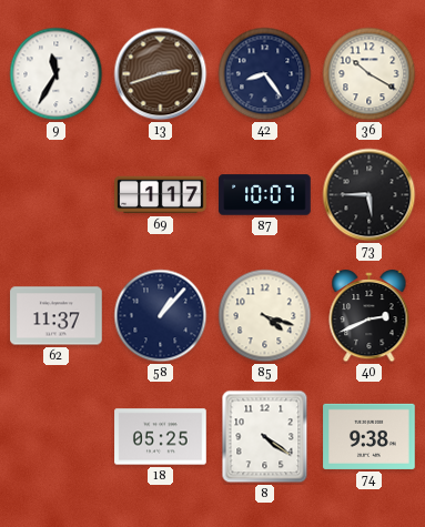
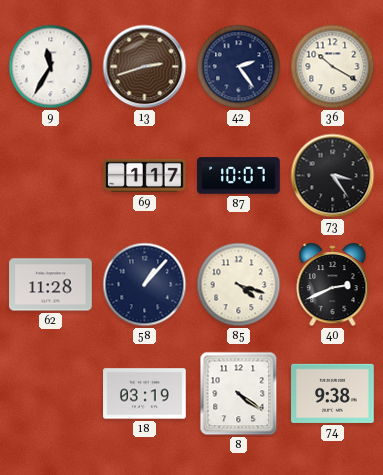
42: 8:24 -> 2:24
73: 5:45 -> 3:24
62: 11:37 -> 11:28
18: 05:25 -> 03:19
